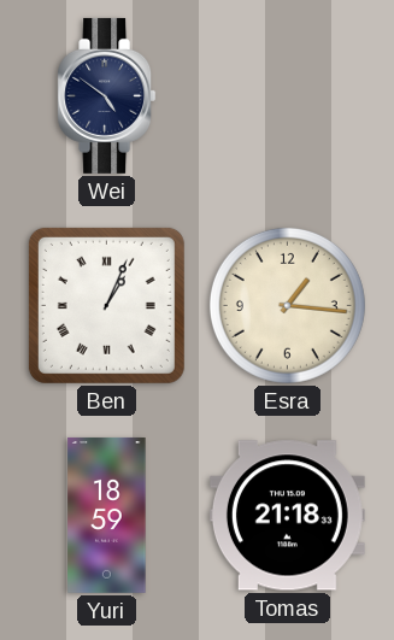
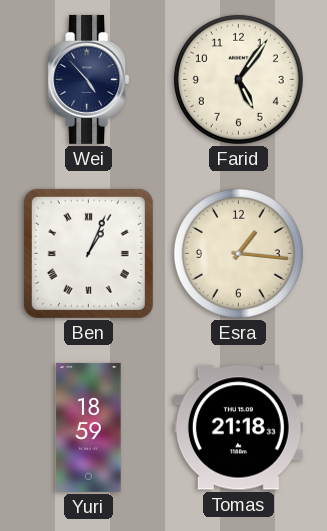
Wei: 4:51 -> 4:53
Farid: none -> 5:06
